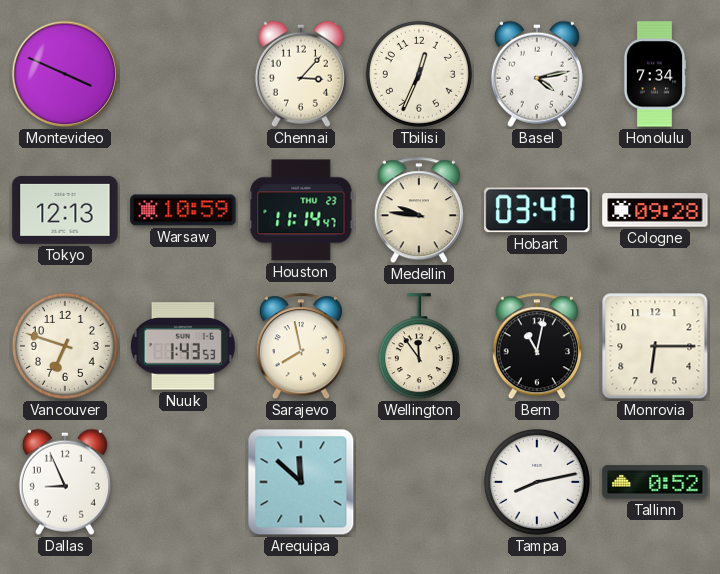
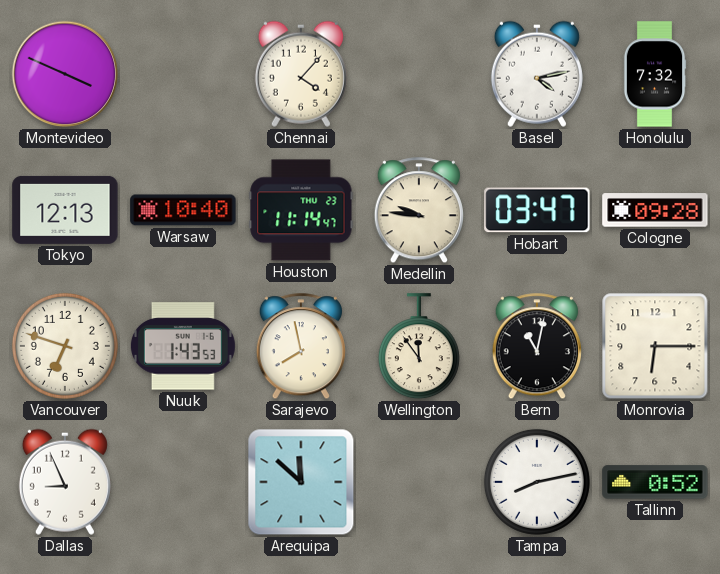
Chennai: 3:07 -> 4:07
Tbilisi: 12:34 -> none
Honolulu: 7:34 -> 7:32
Warsaw: 10:59 -> 10:40
